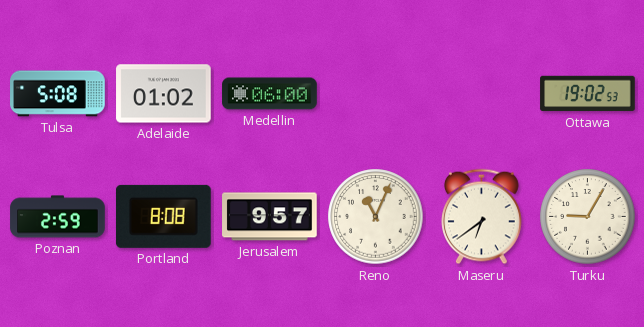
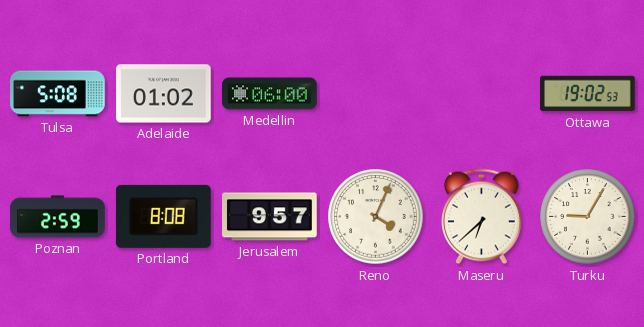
Reno: 11:04 -> 4:04
Maseru: 6:39 -> 6:38
